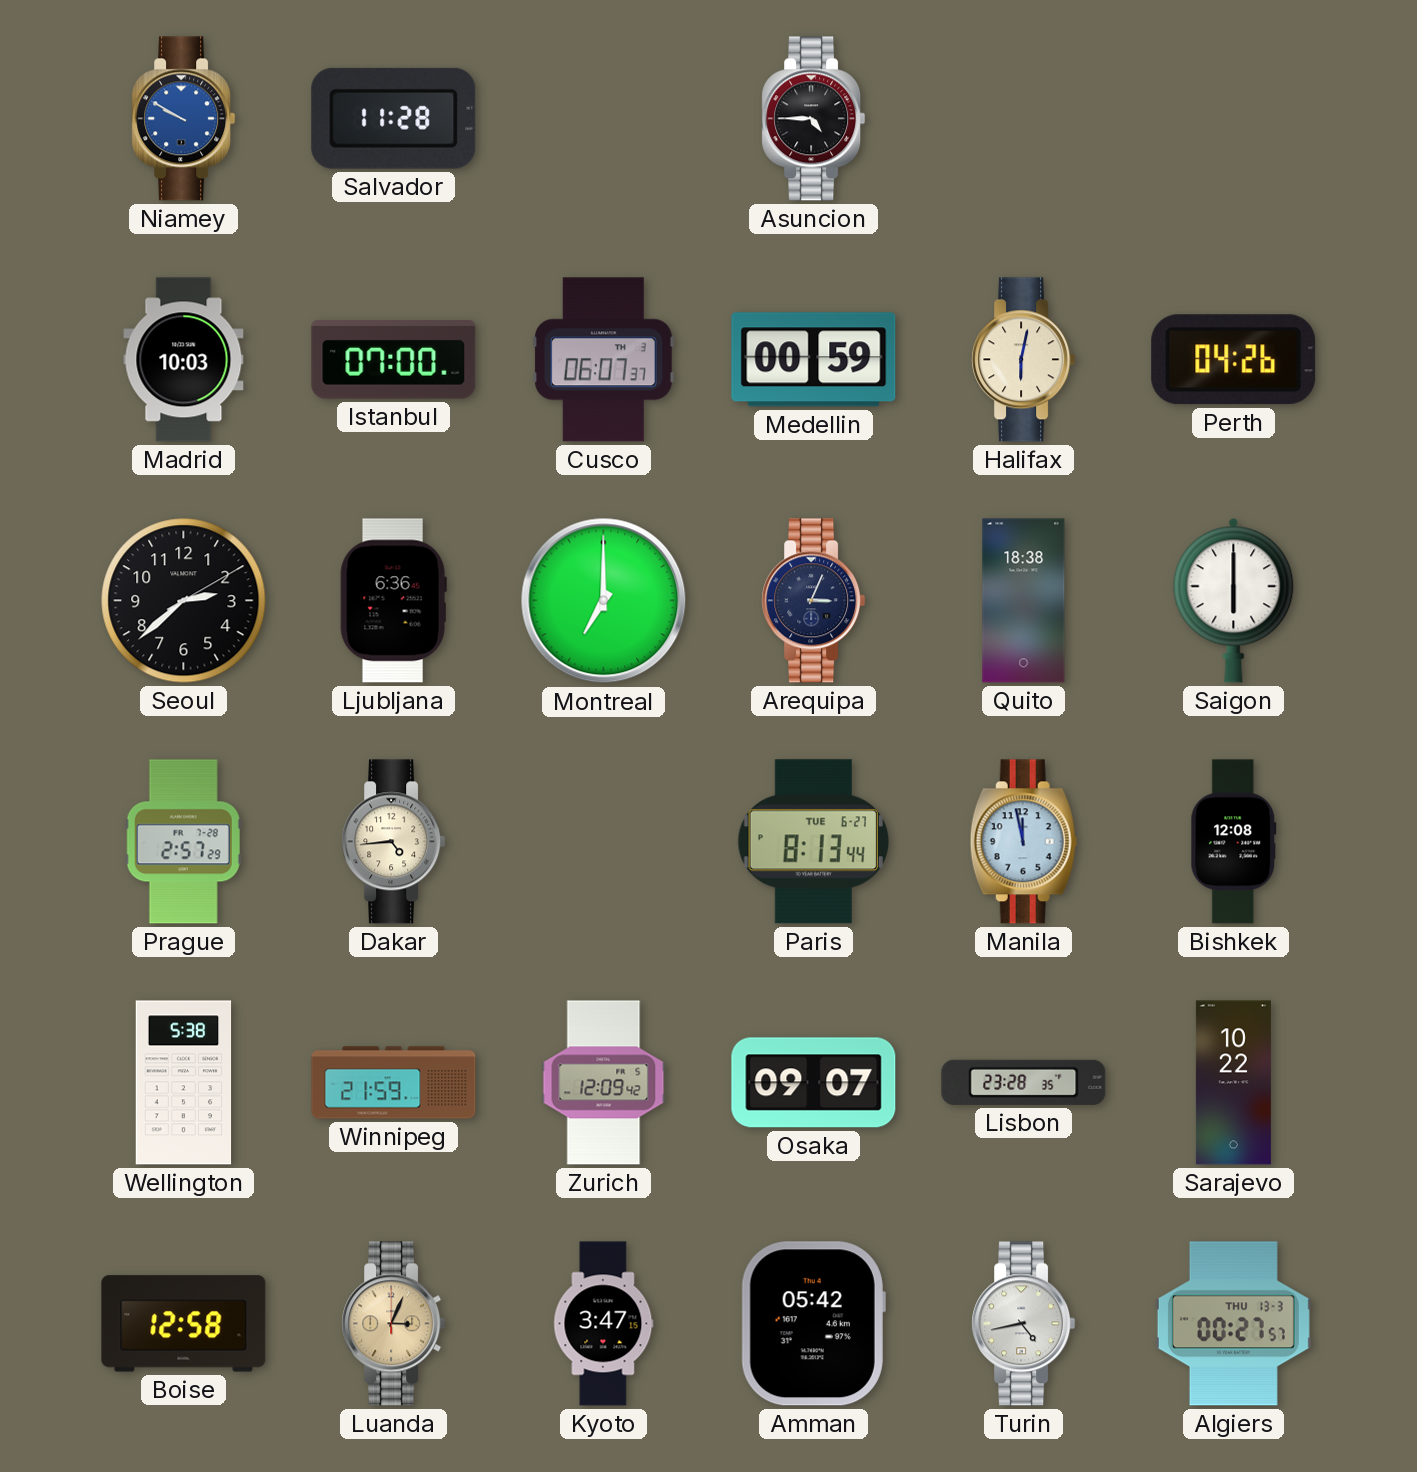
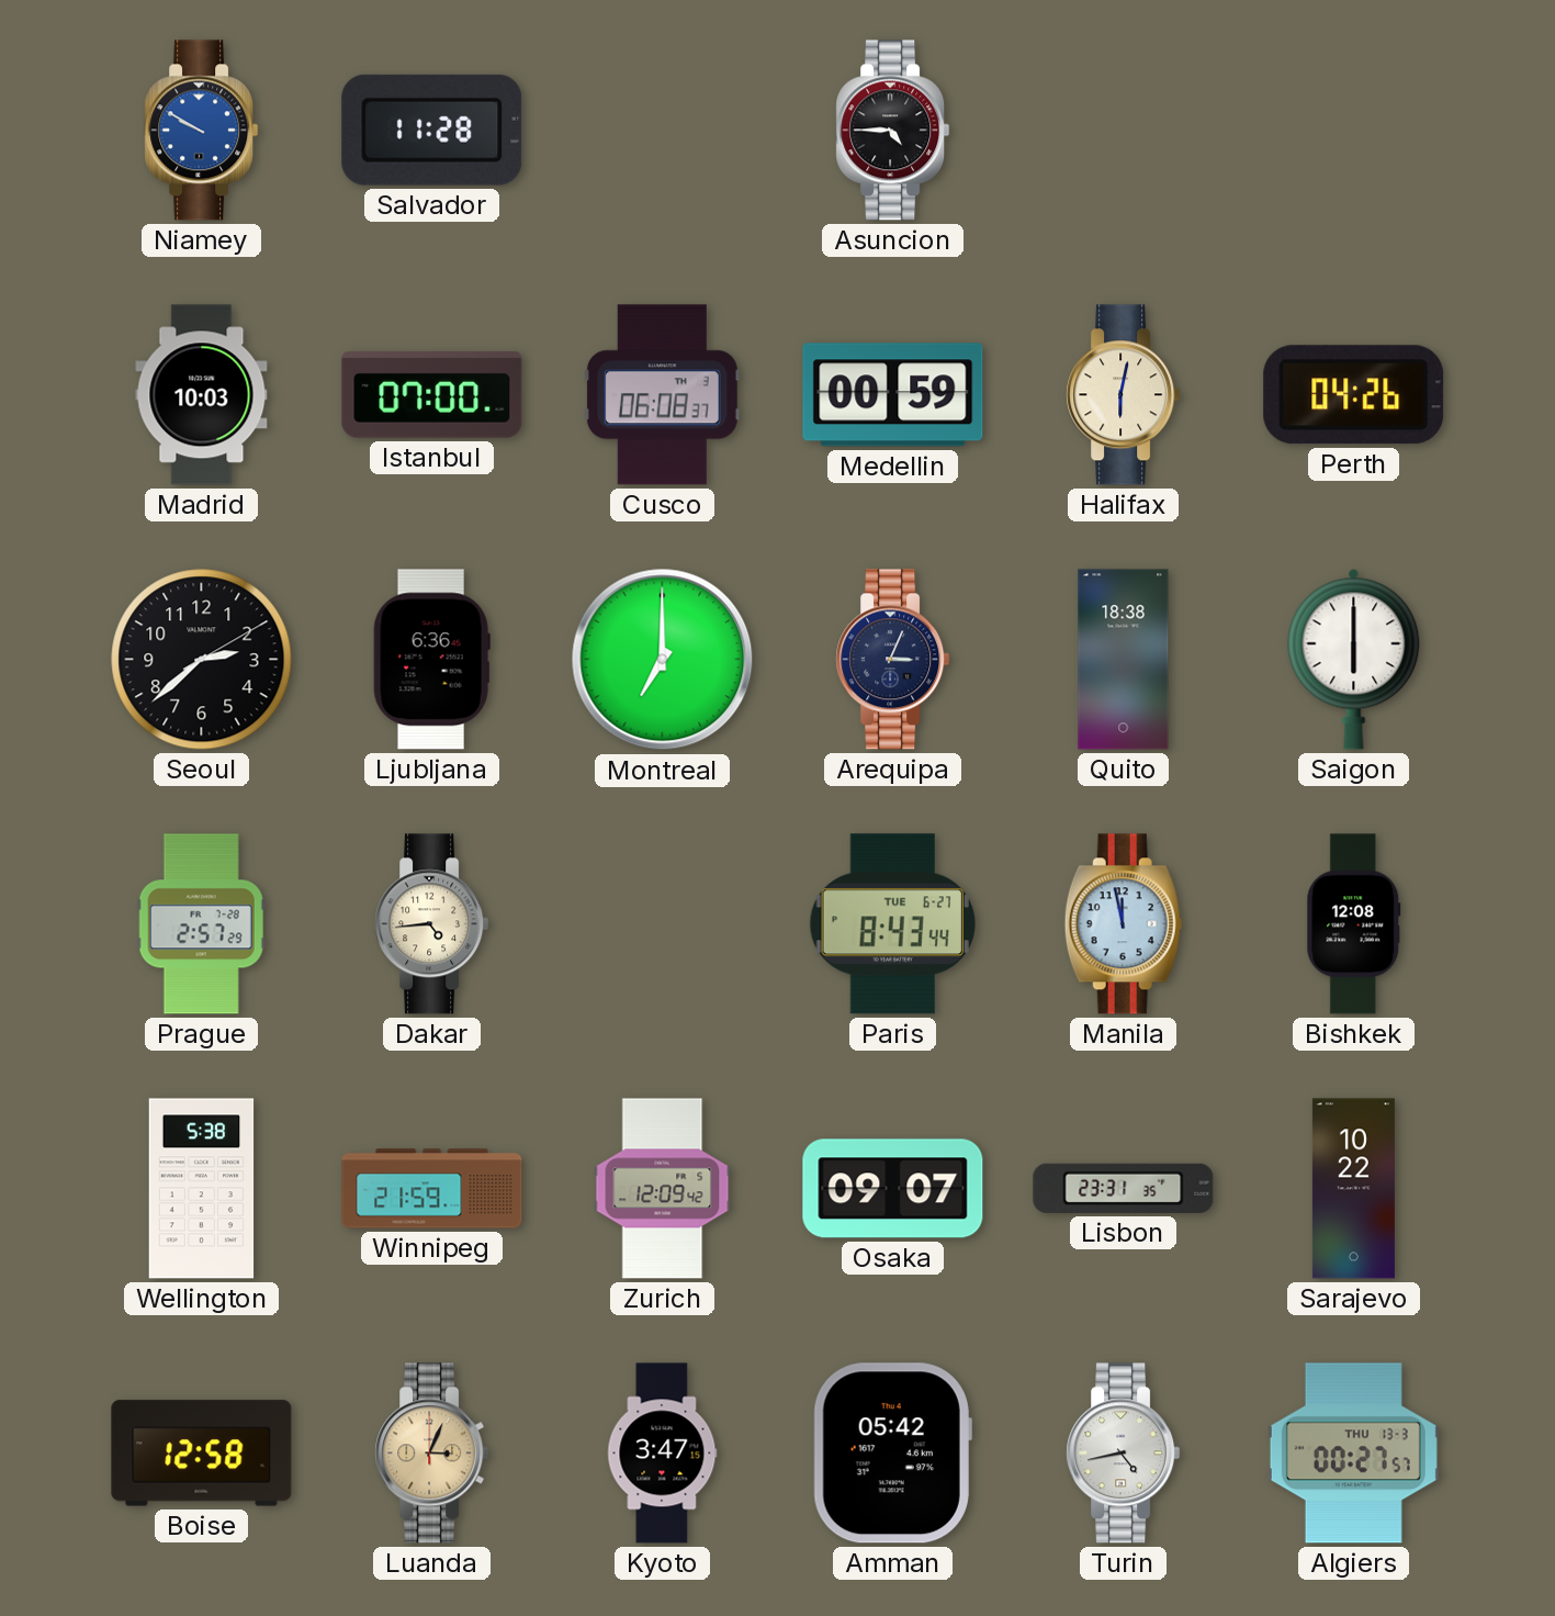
Cusco: 06:07 -> 06:08
Paris: 8:13 -> 8:43
Lisbon: 23:28 -> 23:31
